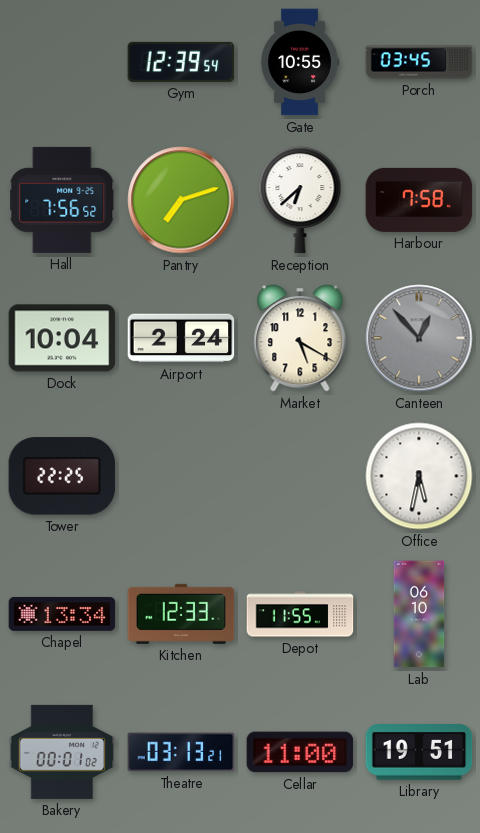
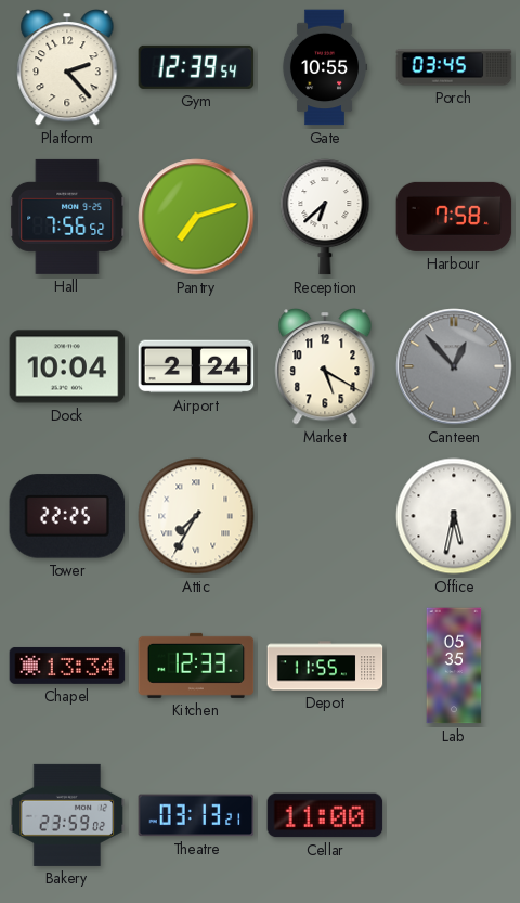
Platform: none -> 2:23
Attic: none -> 7:35
Lab: 06:10 -> 05:35
Bakery: 00:01 -> 23:59
Library: 19:51 -> none
